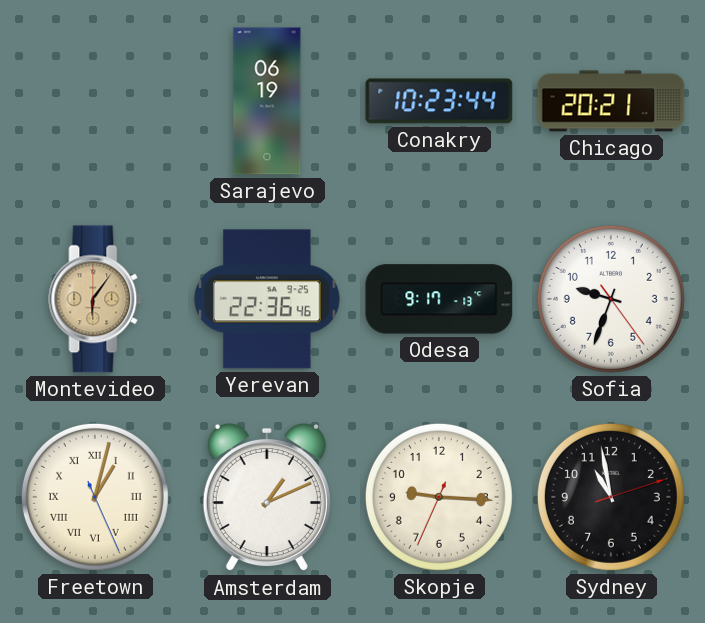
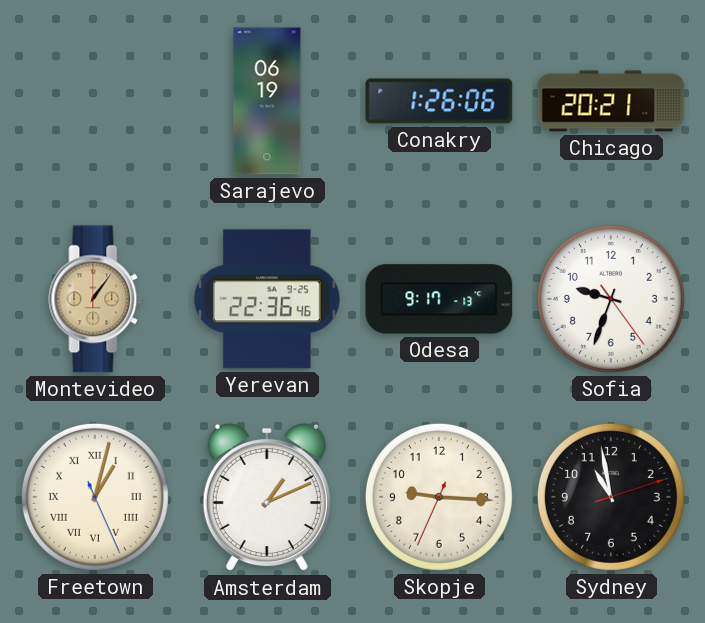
Conakry: 10:23 -> 1:26
Montevideo: 6:06 -> 1:06
